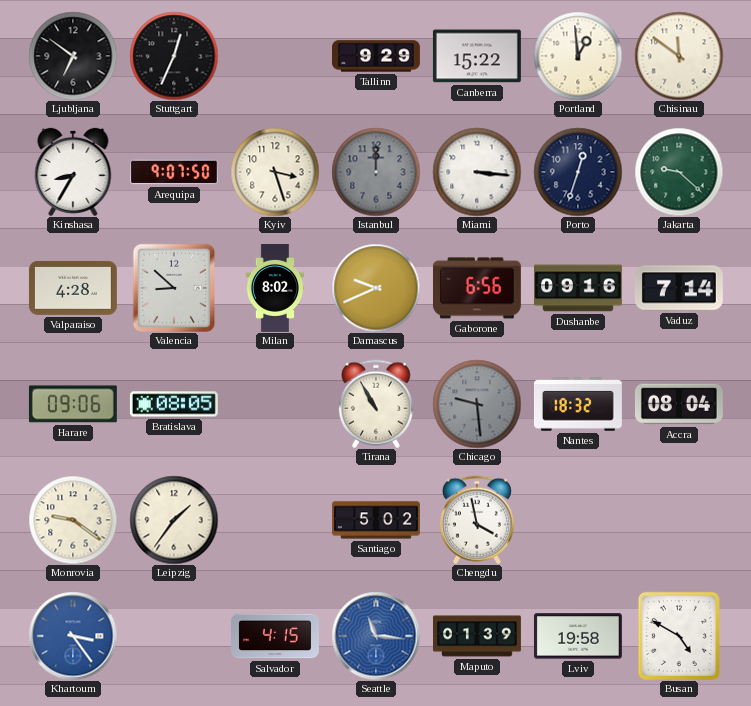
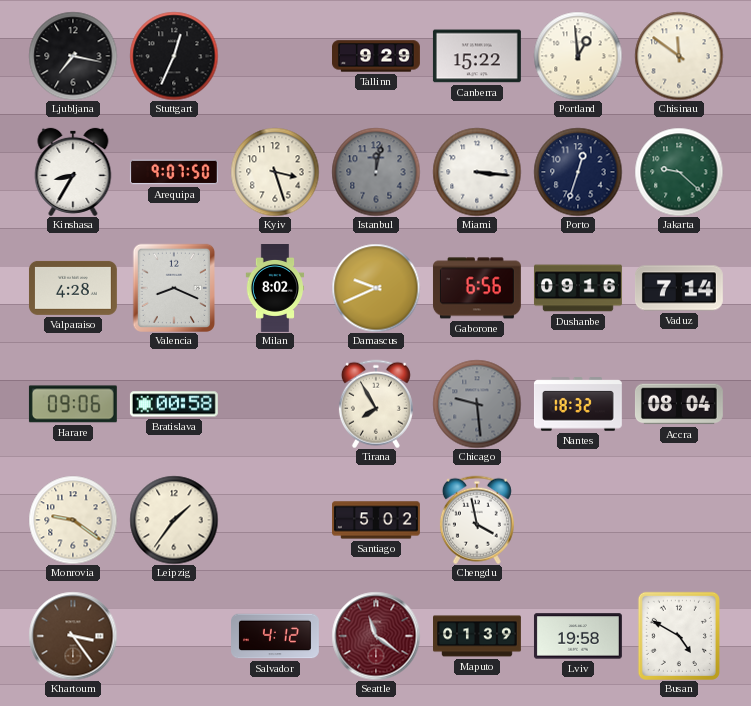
Ljubljana: 6:51 -> 7:17
Istanbul: 12:00 -> 12:02
Valencia: 8:52 -> 8:19
Bratislava: 08:05 -> 00:58
Tirana: 10:55 -> 7:55
Khartoum dial: blue -> brown
Salvador: 4:15 -> 4:12
Seattle: 11:16 -> 11:21
Seattle dial: blue -> burgundy
